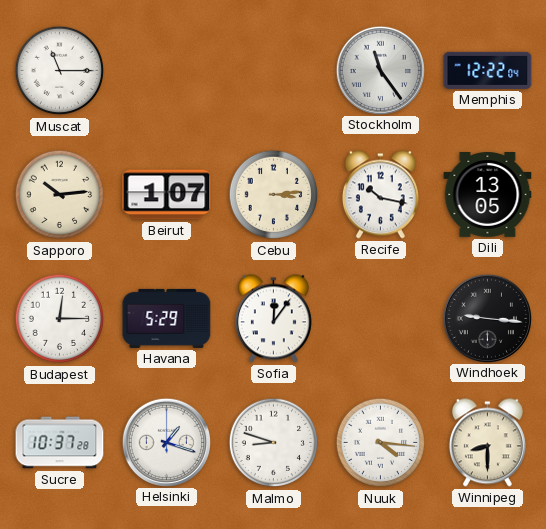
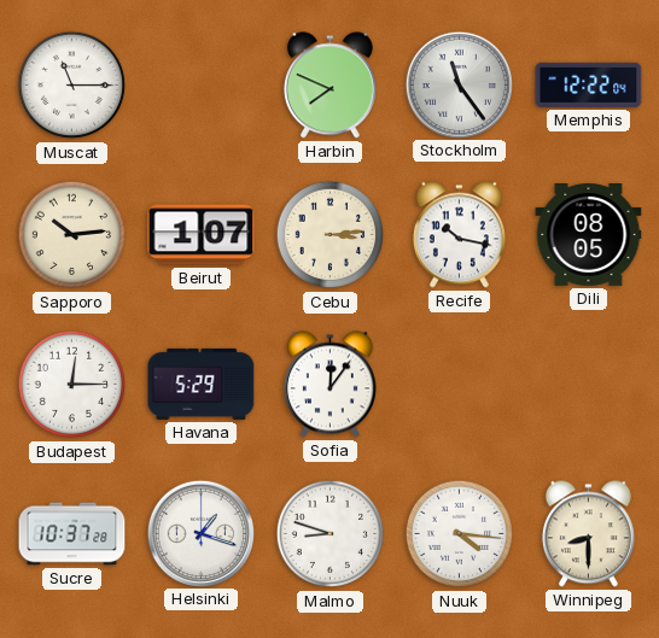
Harbin: none -> 7:49
Dili: 13:05 -> 08:05
Windhoek: 9:16 -> none
